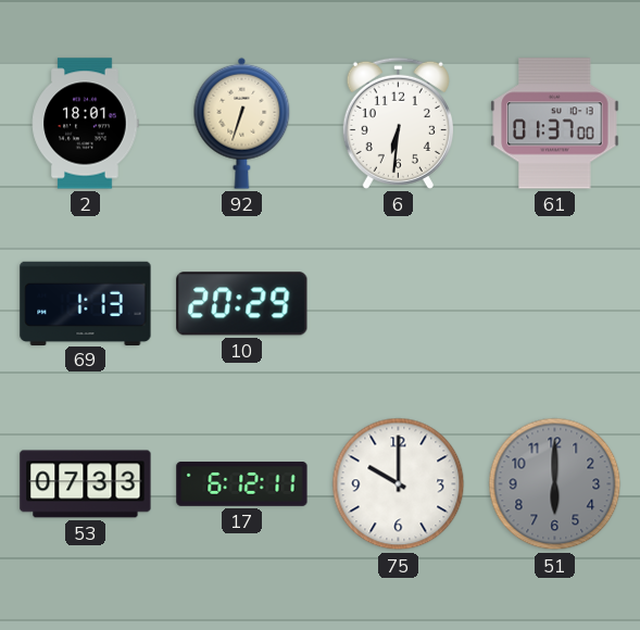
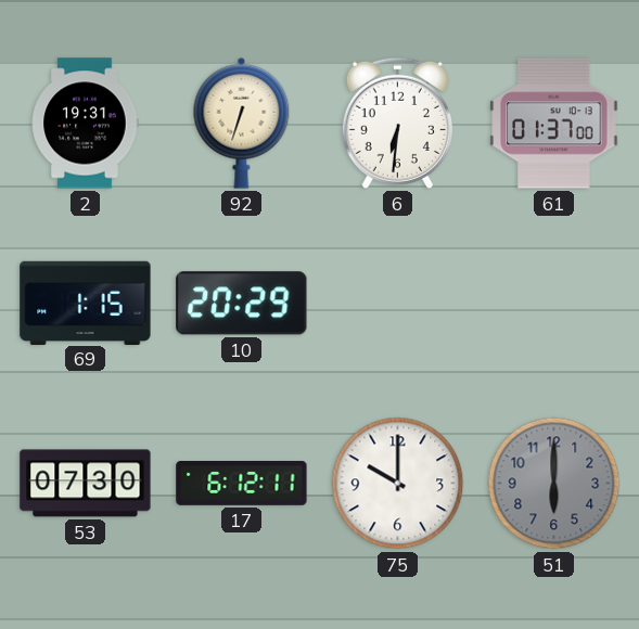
2: 18:01 -> 19:31
69: 1:13 -> 1:15
53: 07:33 -> 07:30
